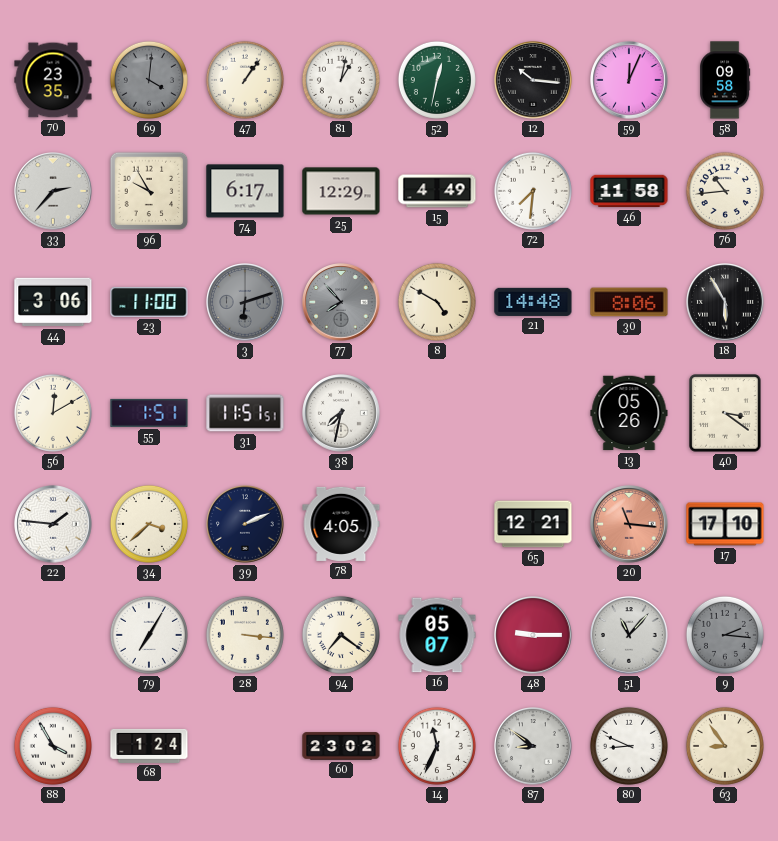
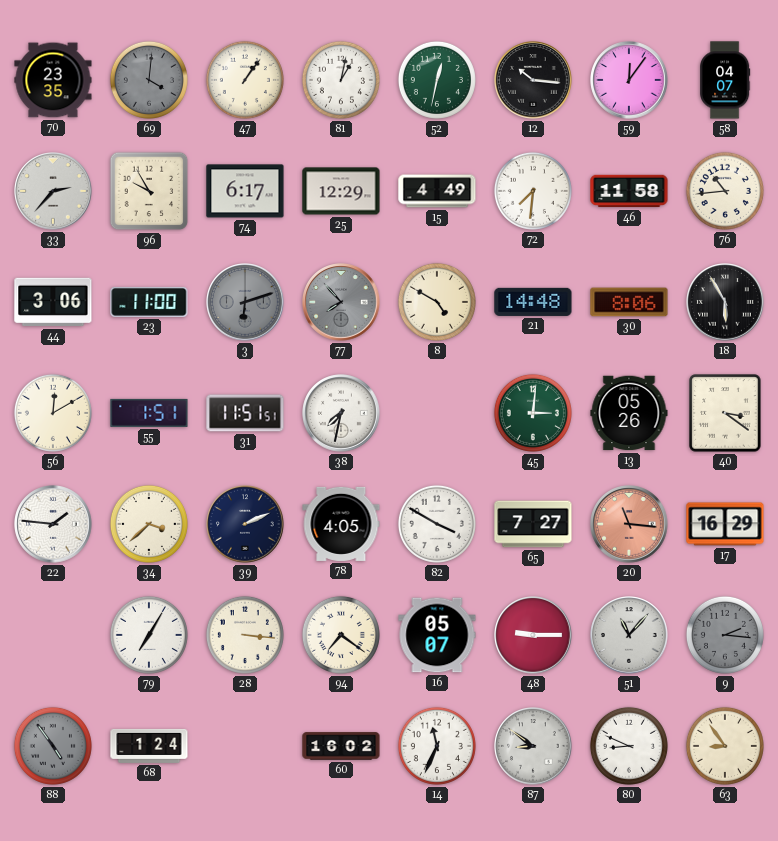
59: 12:04 -> 12:06
58: 09:58 -> 04:07
45: none -> 3:01
82: none -> 3:50
65: 12:21 -> 7:27
17: 17:10 -> 16:29
88: 3:55 -> 4:54
88 dial: white -> grey
60: 23:02 -> 16:02
